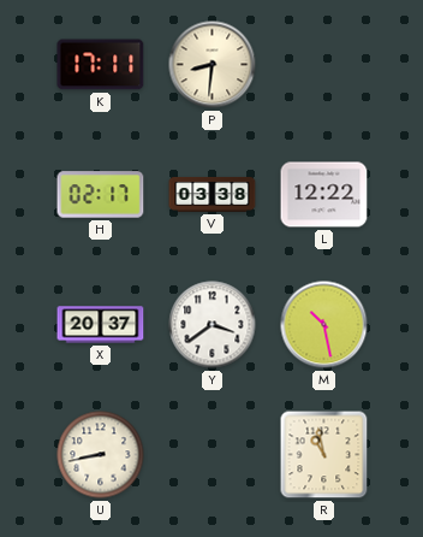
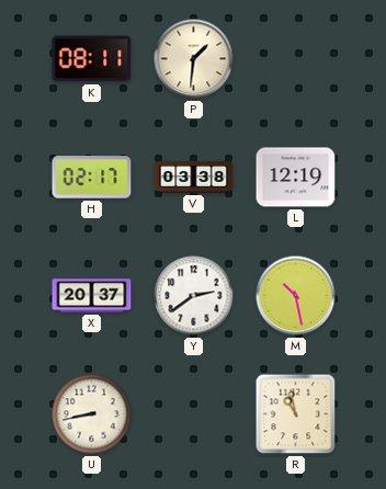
K: 17:11 -> 08:11
P: 8:31 -> 1:31
L: 12:22 -> 12:19
Y: 3:39 -> 2:39
